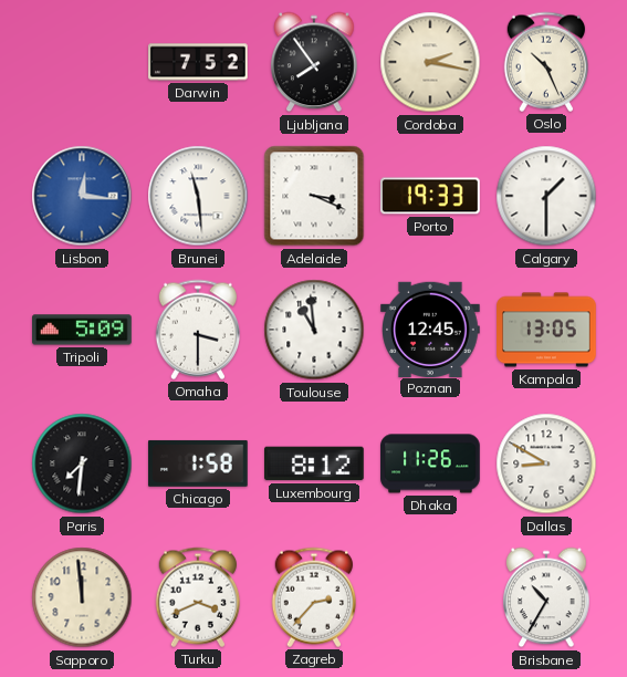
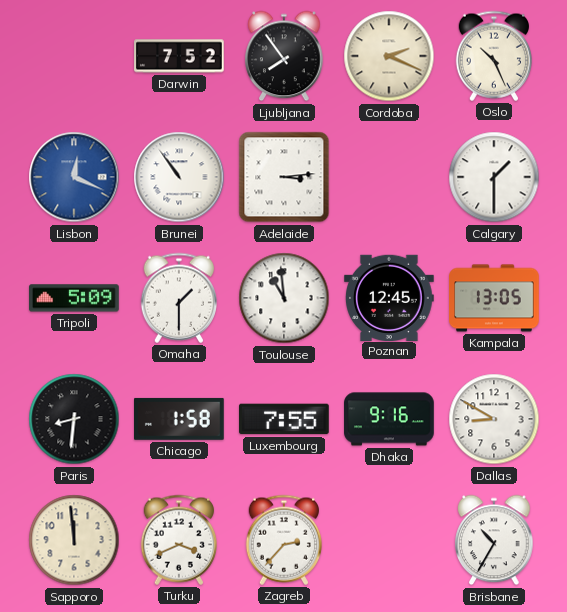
Cordoba: 2:17 -> 2:19
Lisbon: 12:16 -> 12:19
Brunei: 11:29 -> 10:54
Adelaide: 3:19 -> 3:14
Porto: 19:33 -> none
Omaha: 3:30 -> 1:30
Paris: 7:31 -> 8:31
Luxembourg: 8:12 -> 7:55
Dhaka: 11:26 -> 9:16
